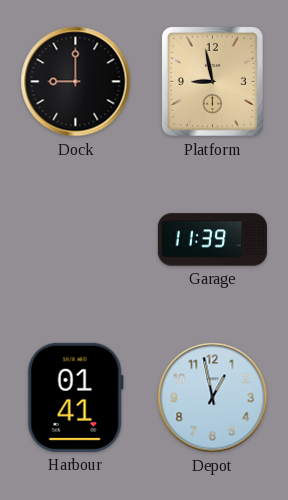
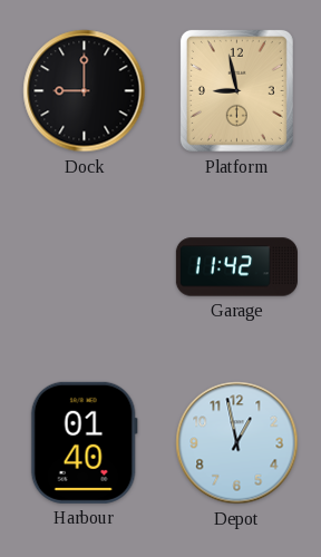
Garage: 11:39 -> 11:42
Harbour: 01:41 -> 01:40
